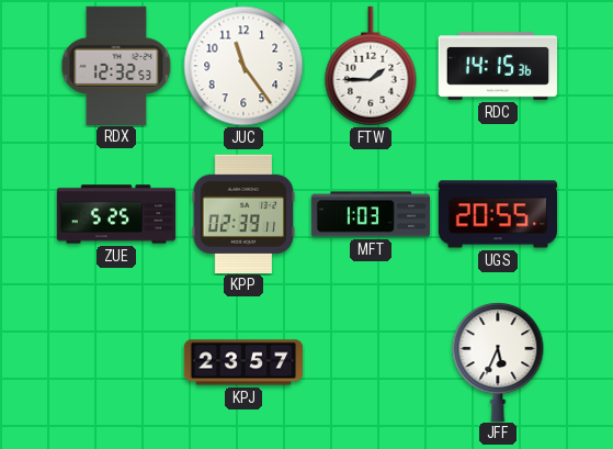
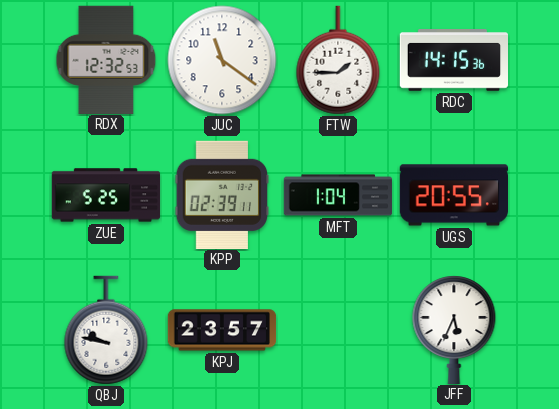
JUC: 11:24 -> 11:21
MFT: 1:03 -> 1:04
QBJ: none -> 9:47
